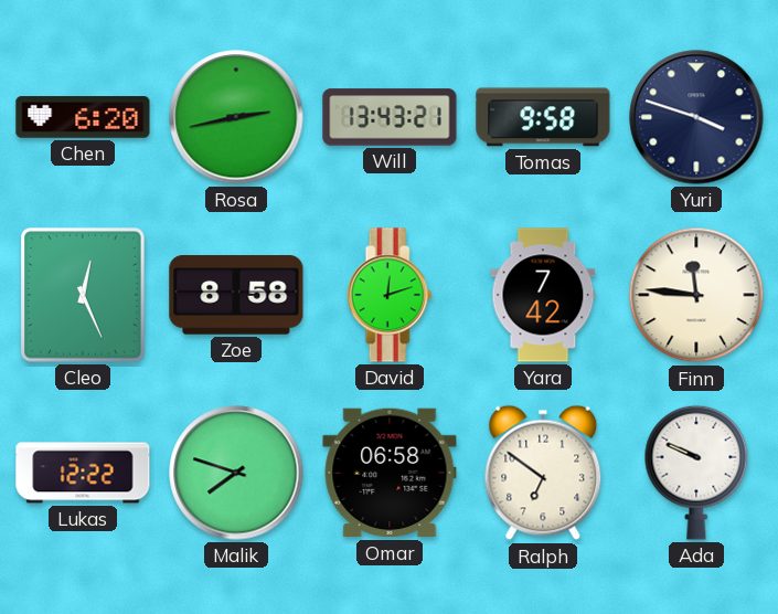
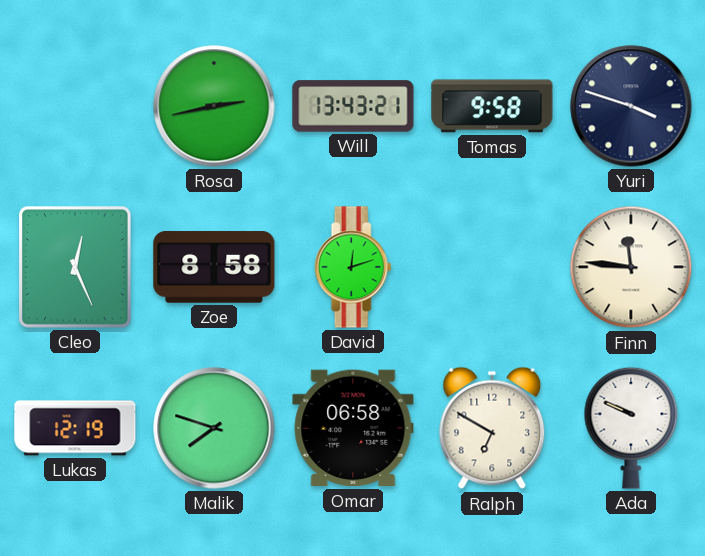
Chen: 6:20 -> none
Yara: 7:42 -> none
Lukas: 12:22 -> 12:19
Ralph: 6:51 -> 6:50
